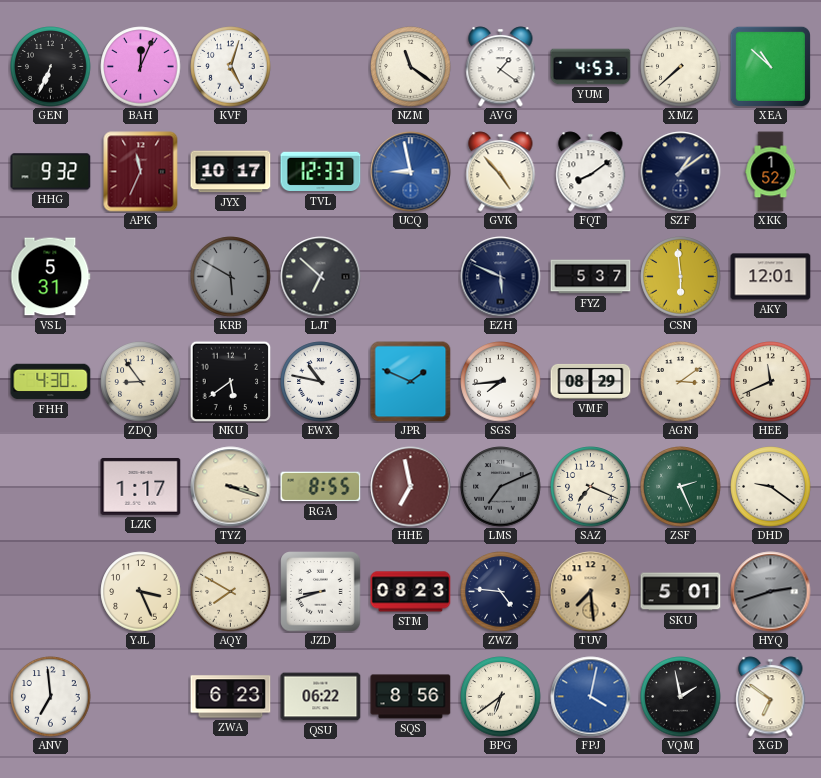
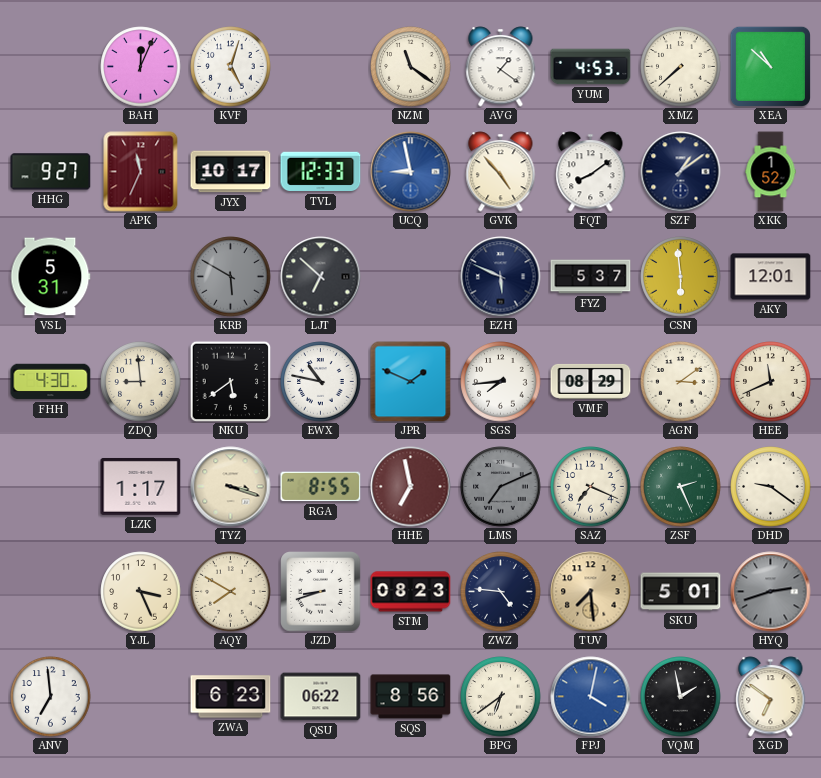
GEN: 6:34 -> none
HHG: 9:32 -> 9:27
ZDQ: 8:54 -> 8:59
